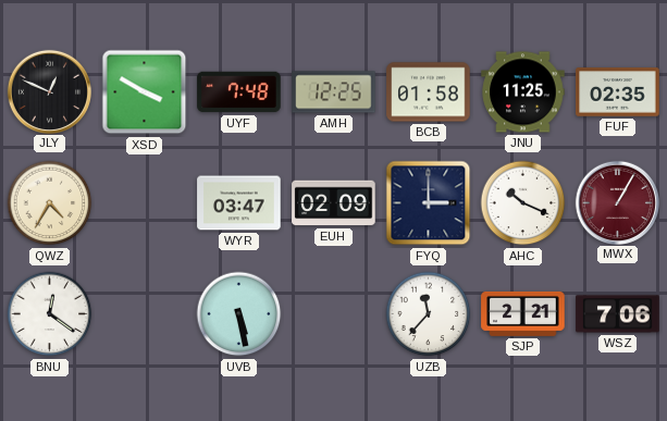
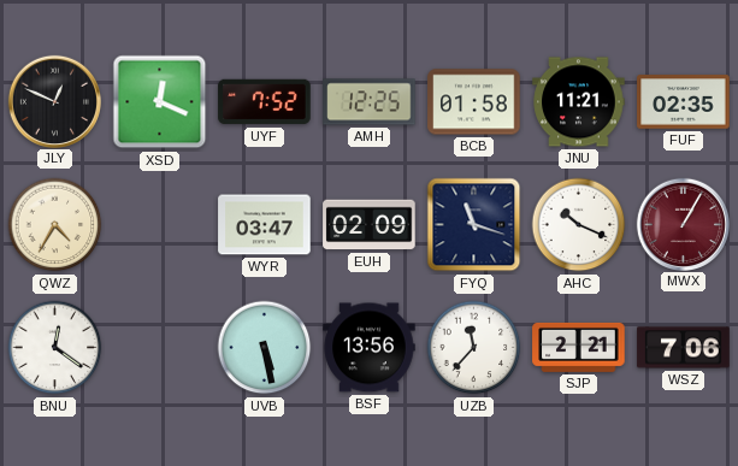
XSD: 3:50 -> 12:19
UYF: 7:48 -> 7:52
JNU: 11:25 -> 11:21
FYQ: 3:00 -> 11:18
BSF: none -> 13:56
